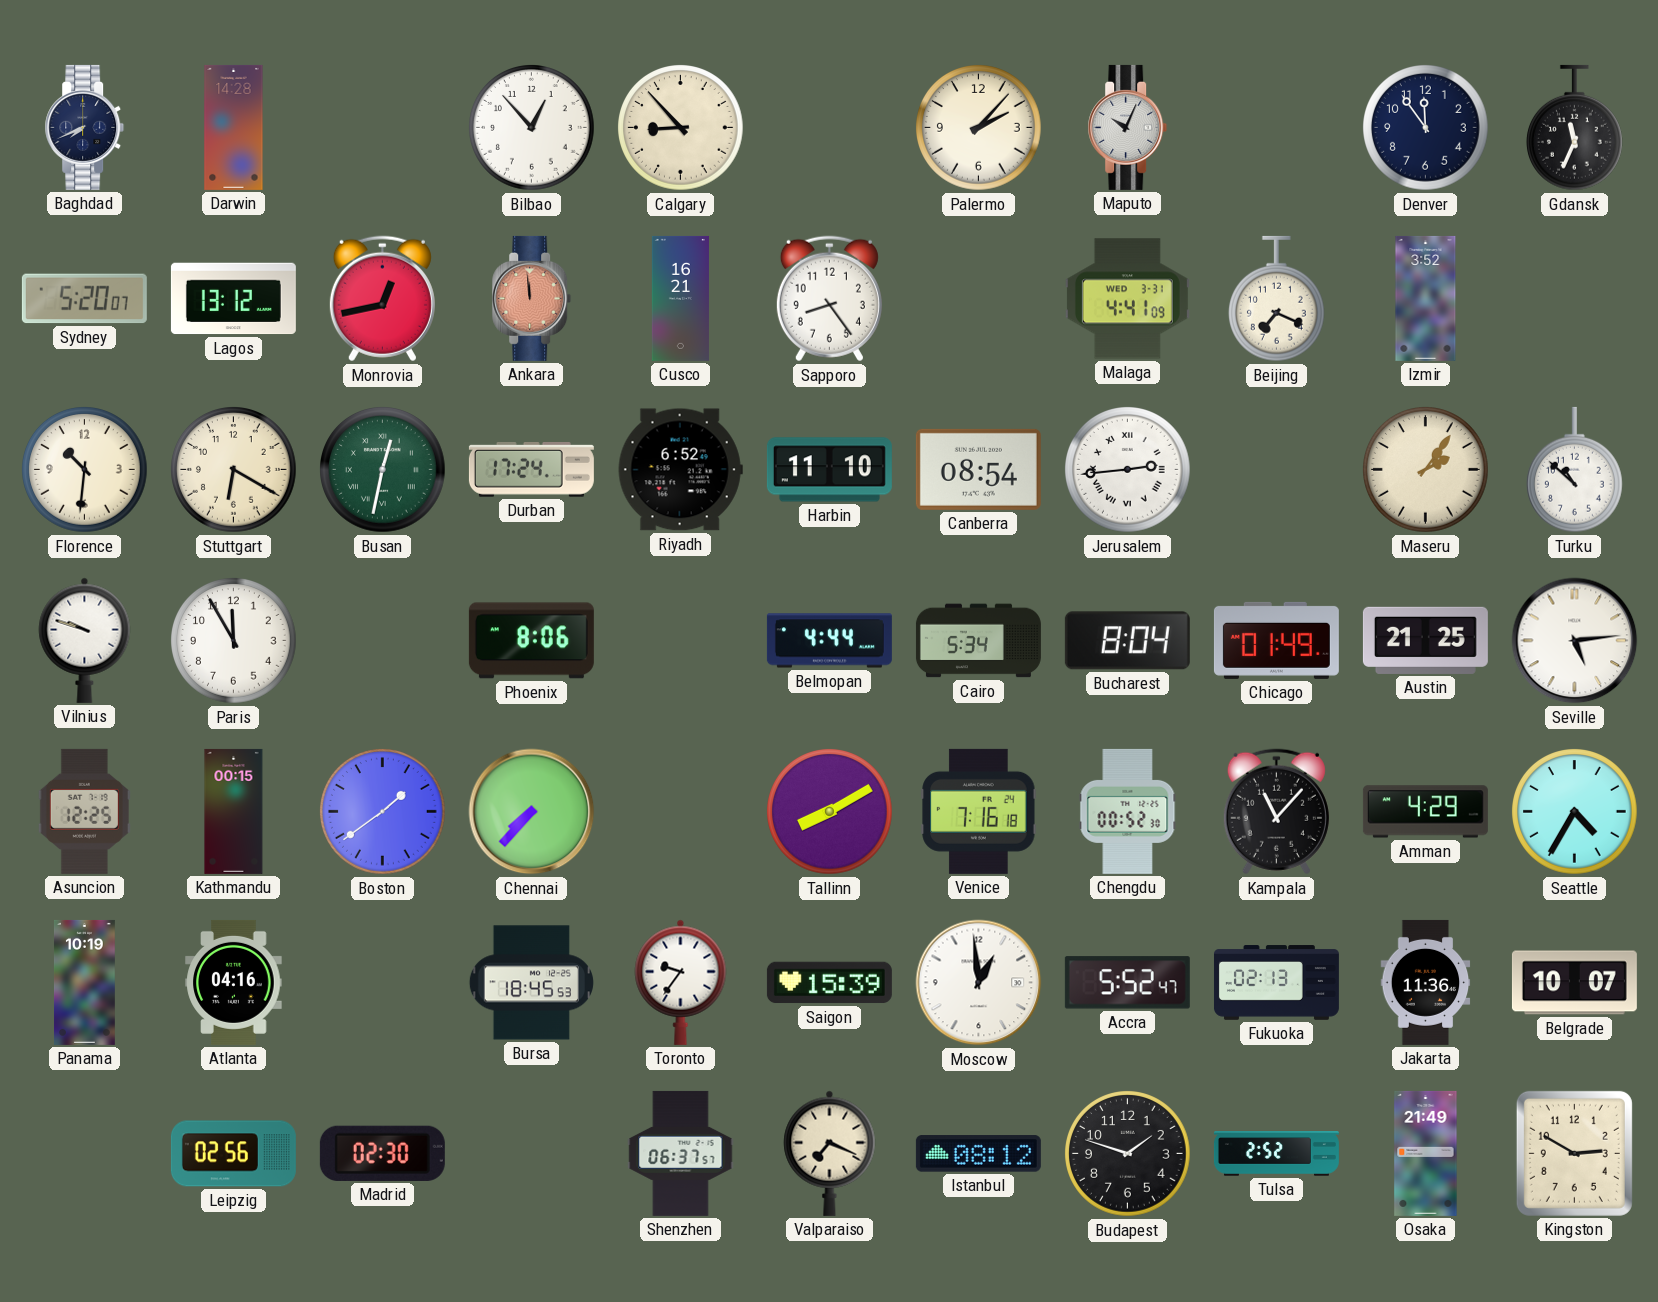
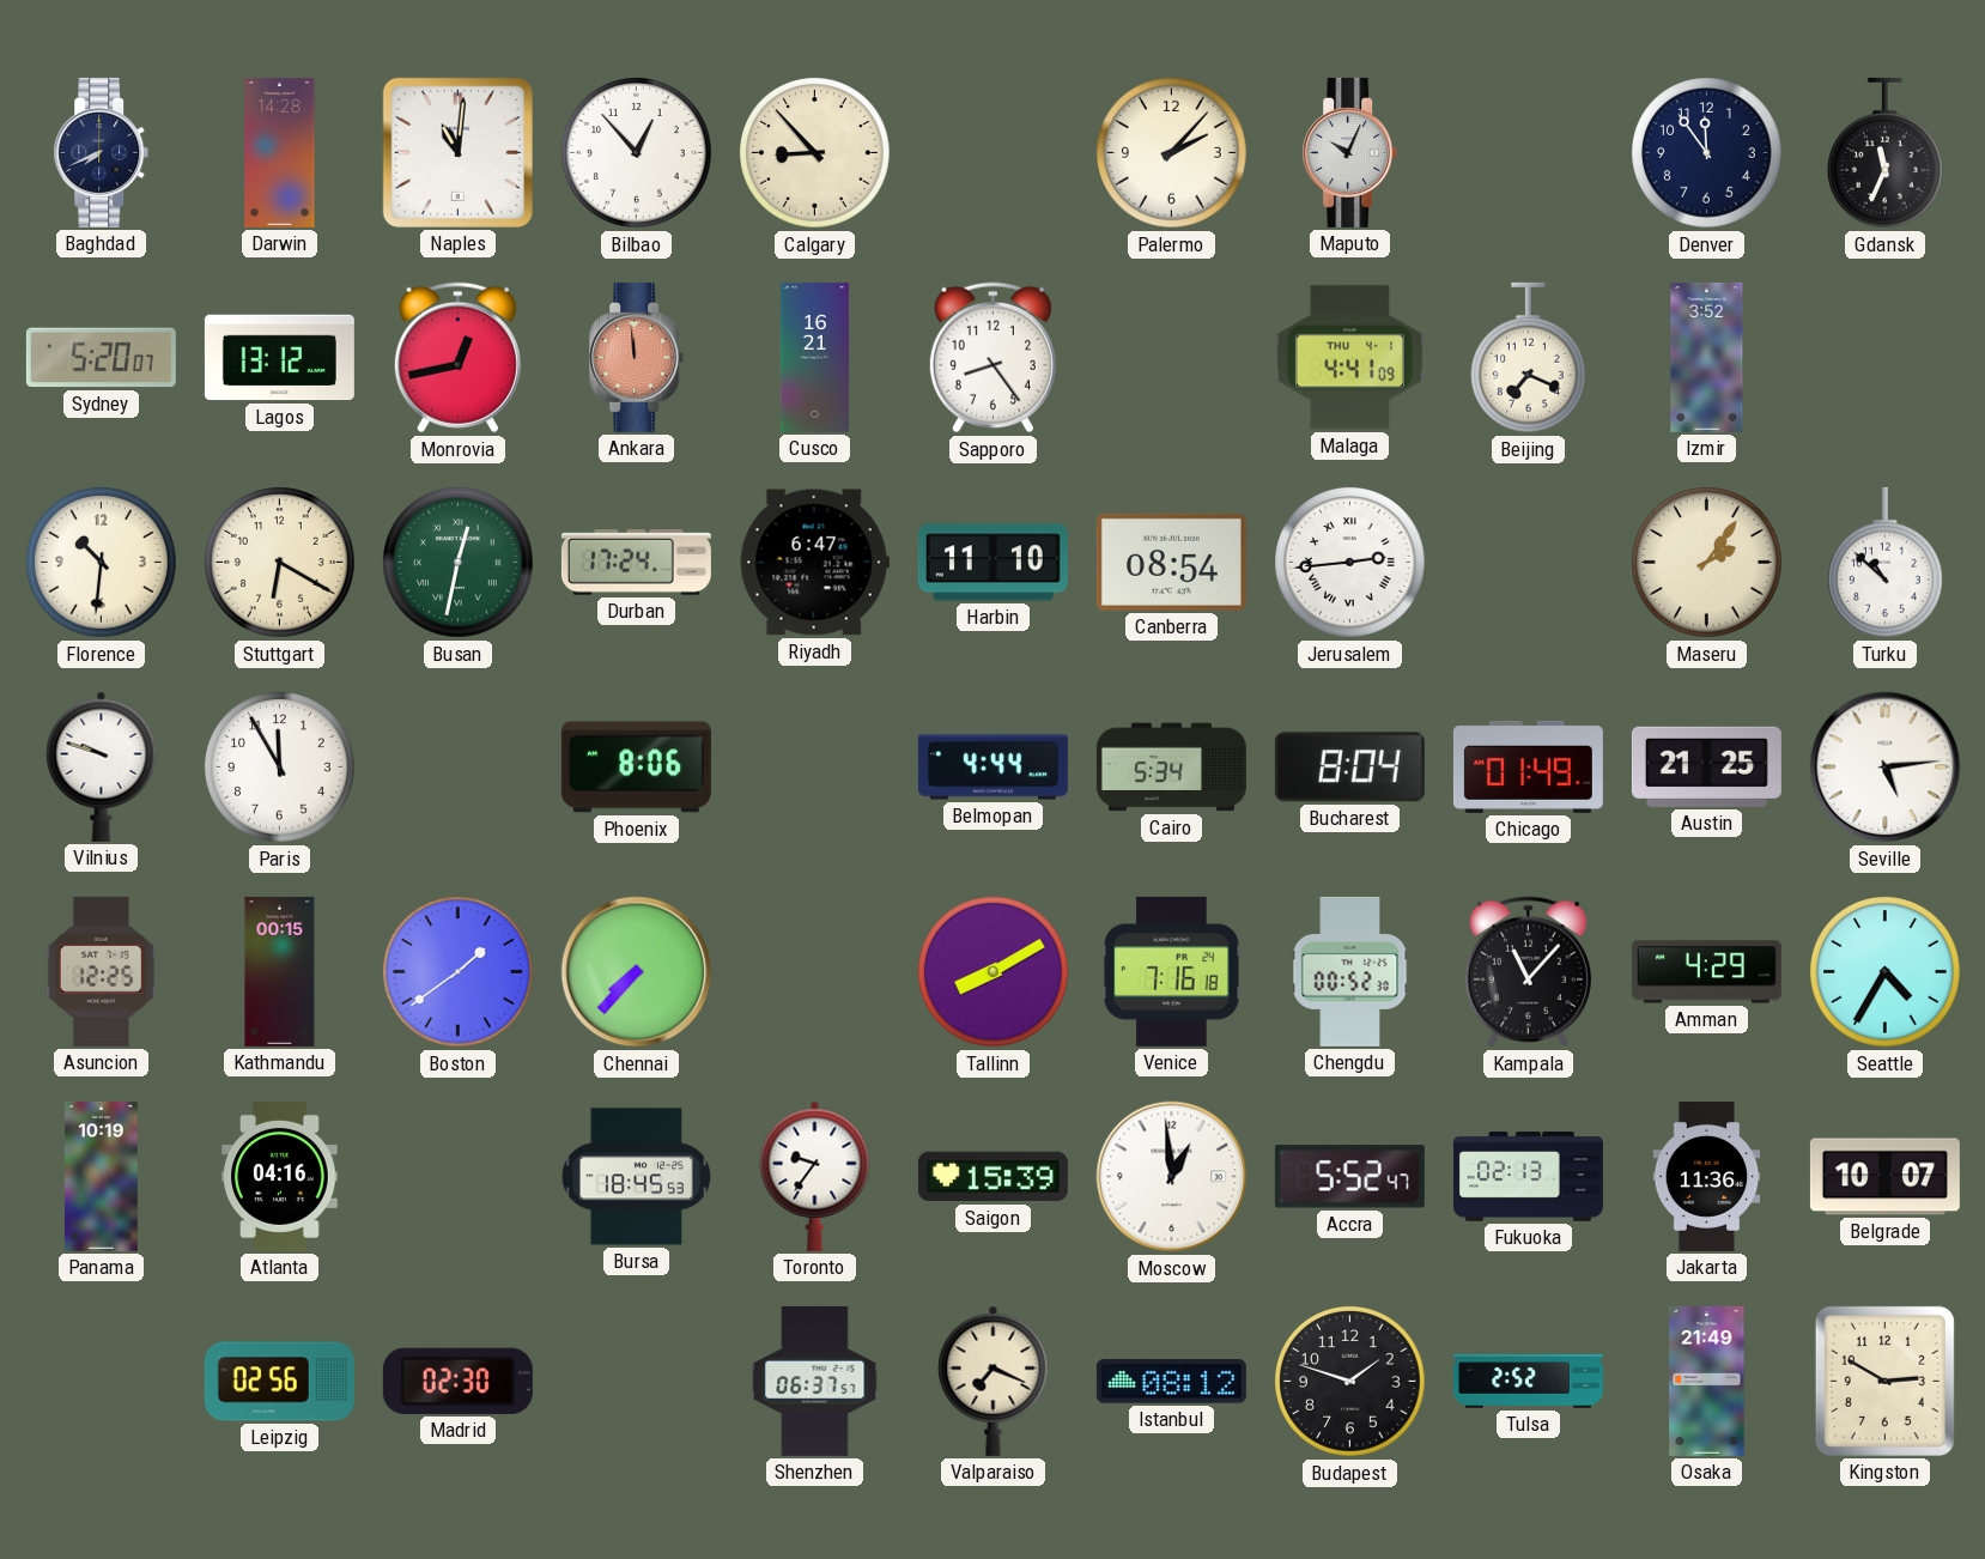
Naples: none -> 11:01
Malaga date: WED 3-31 -> THU 4-1
Riyadh: 6:52 -> 6:47
